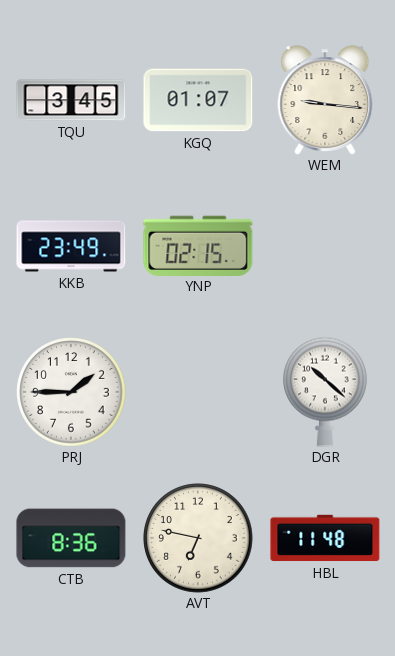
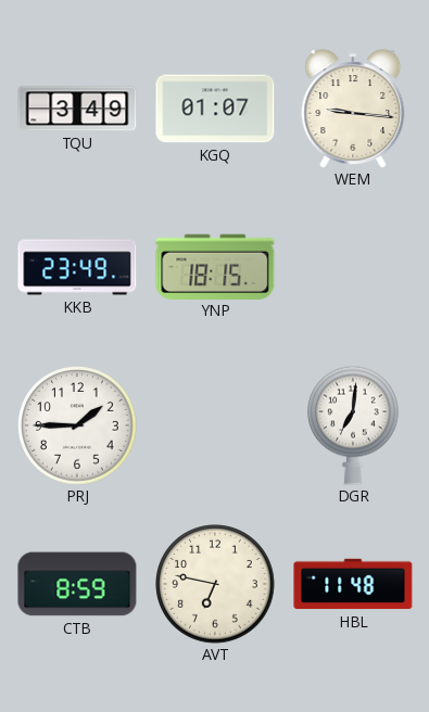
TQU: 3:45 -> 3:49
YNP: 02:15 -> 18:15
DGR: 10:22 -> 7:01
CTB: 8:36 -> 8:59
